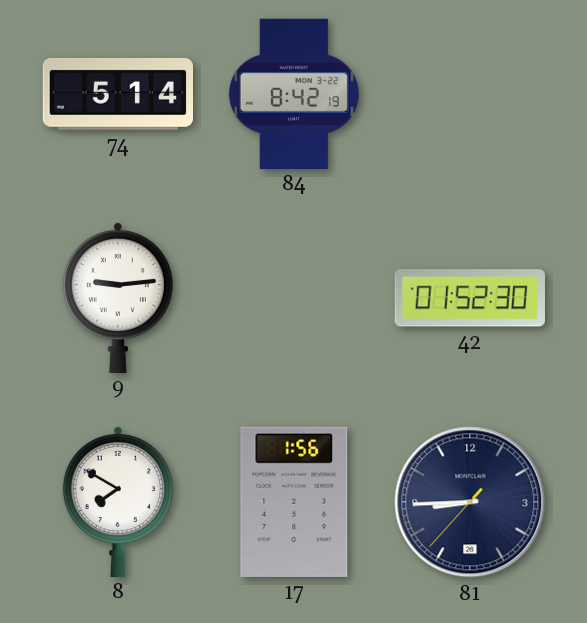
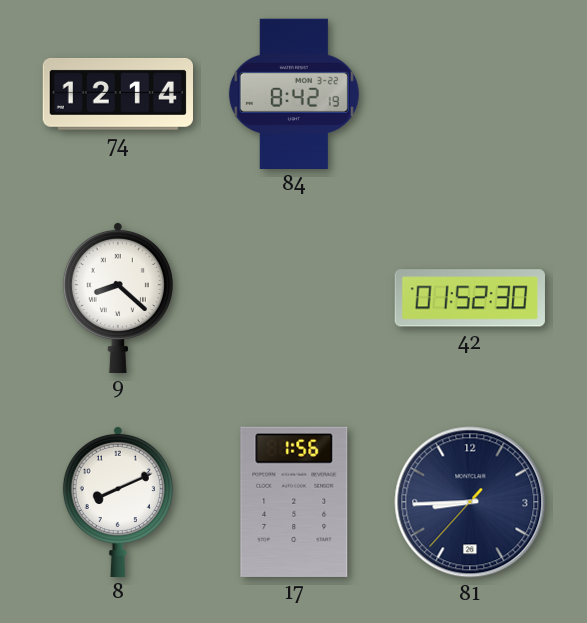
74: 5:14 -> 12:14
9: 9:14 -> 8:22
8: 7:50 -> 8:11
